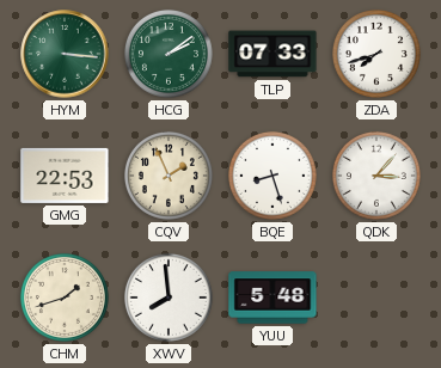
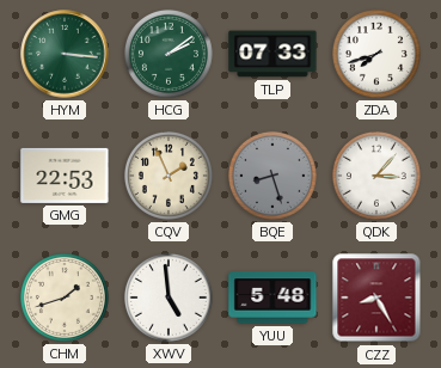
BQE dial: white -> grey
XWV: 7:59 -> 4:59
CZZ: none -> 8:25
